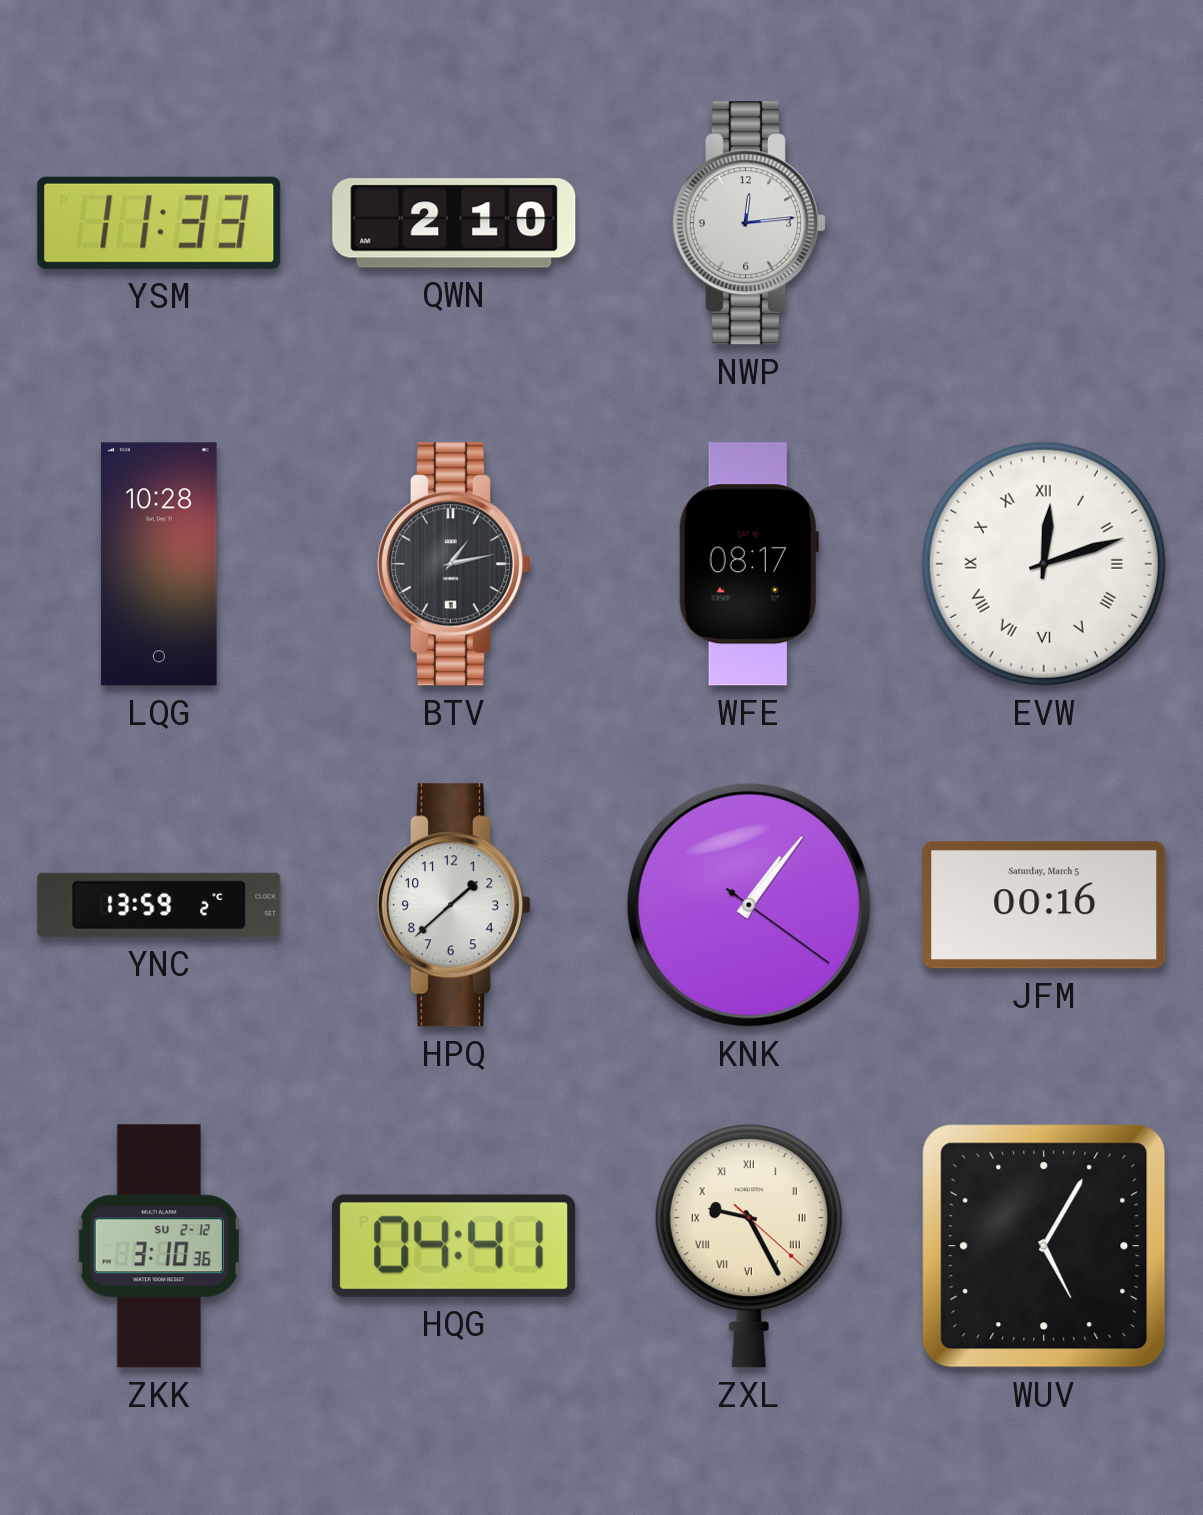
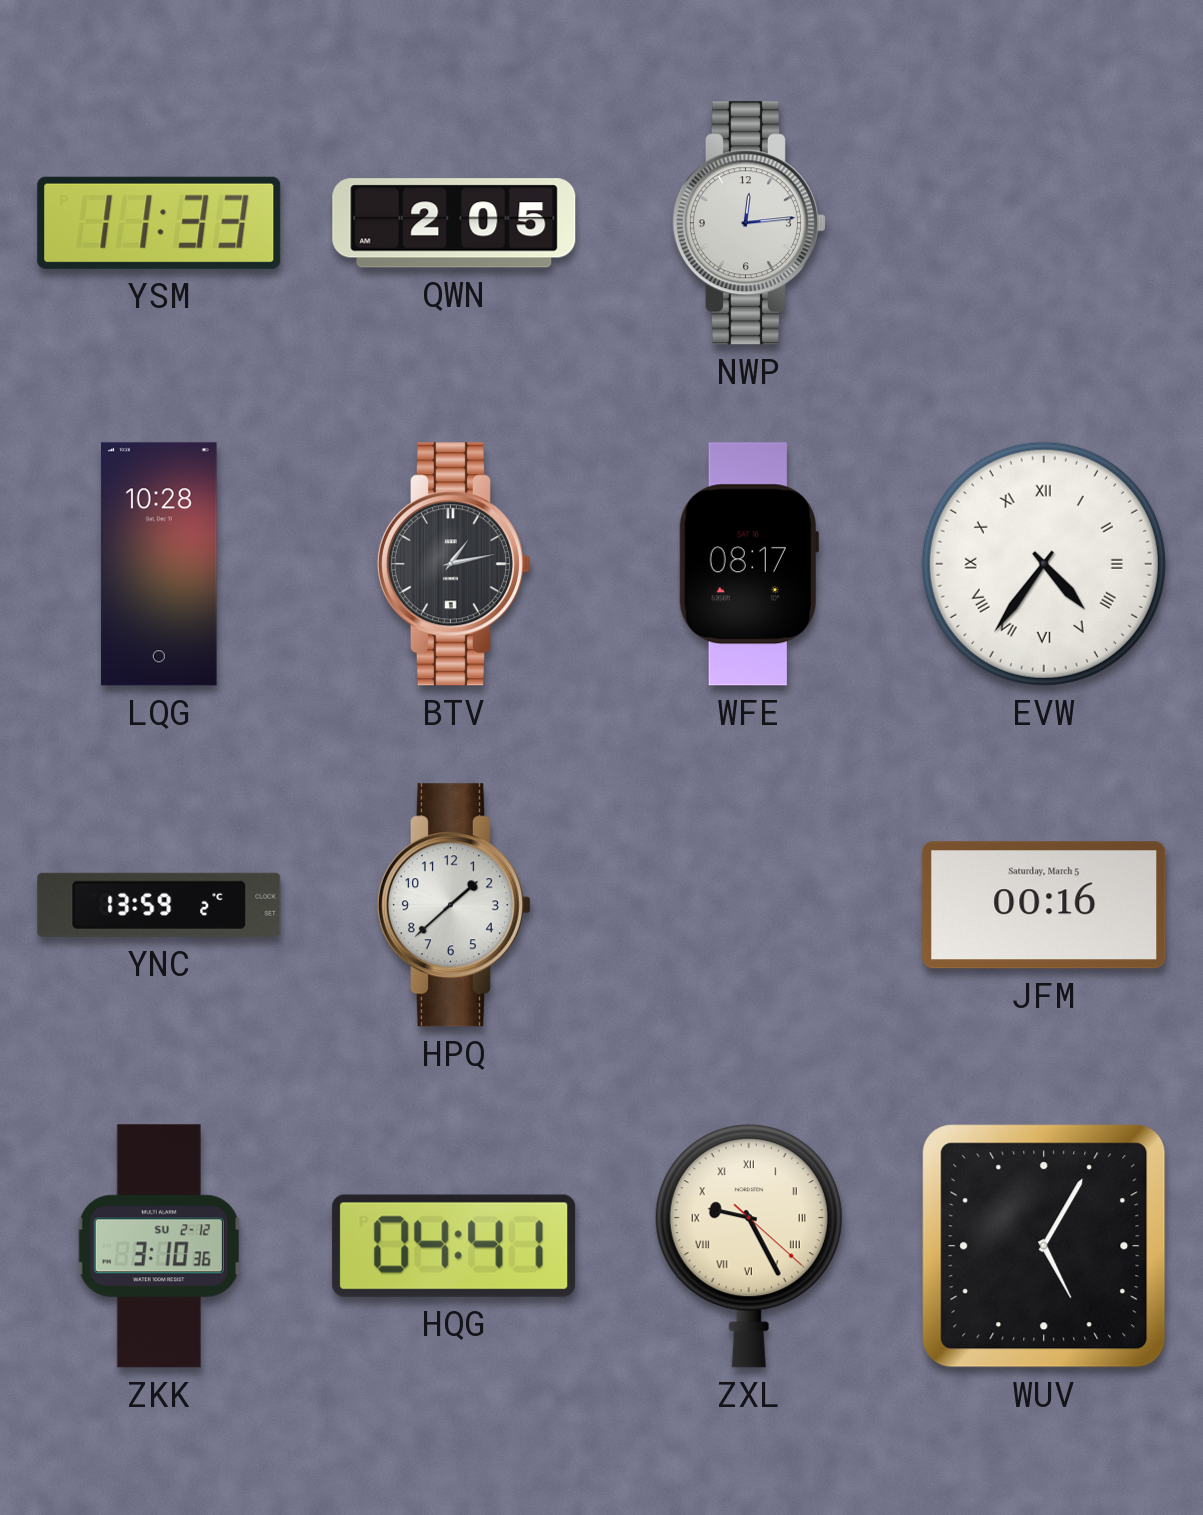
QWN: 2:10 -> 2:05
EVW: 12:12 -> 4:36
KNK: 1:06 -> none
